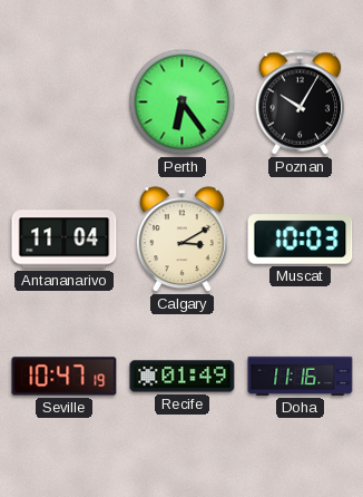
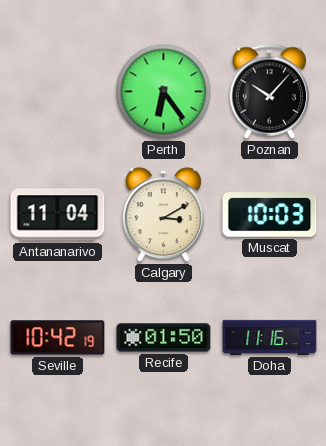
Poznan: 10:05 -> 10:07
Seville: 10:47 -> 10:42
Recife: 01:49 -> 01:50
